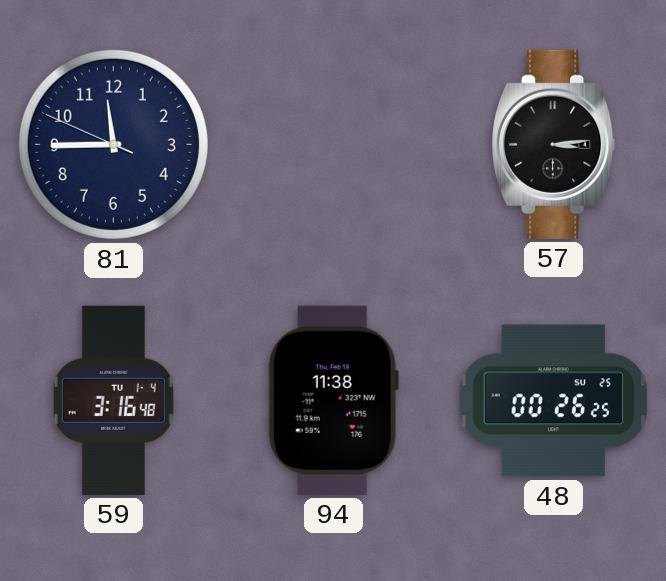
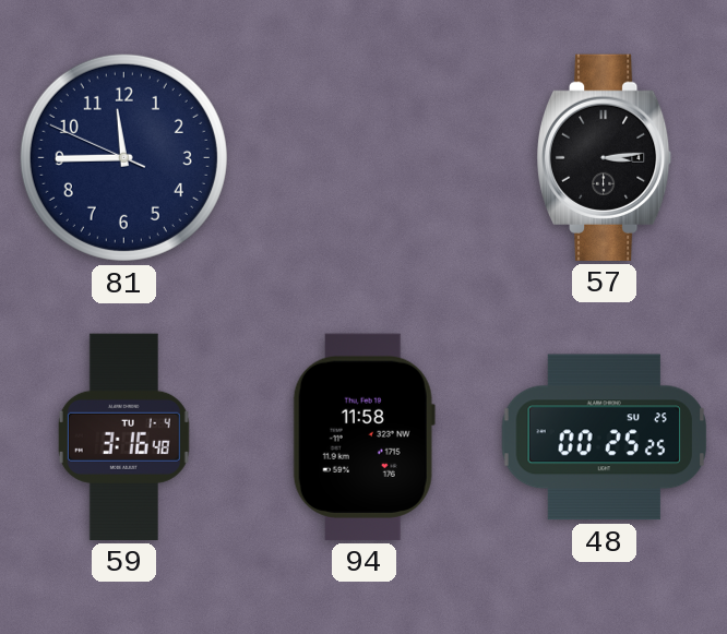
94: 11:38 -> 11:58
48: 00:26 -> 00:25
